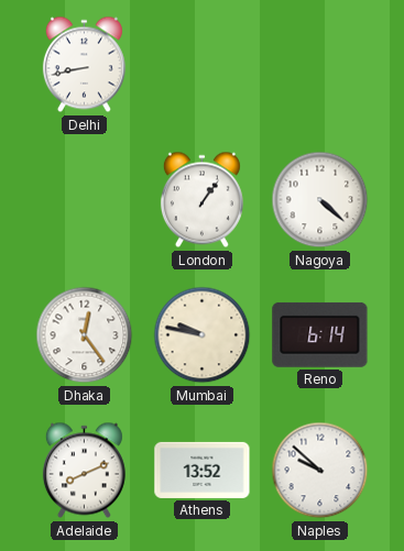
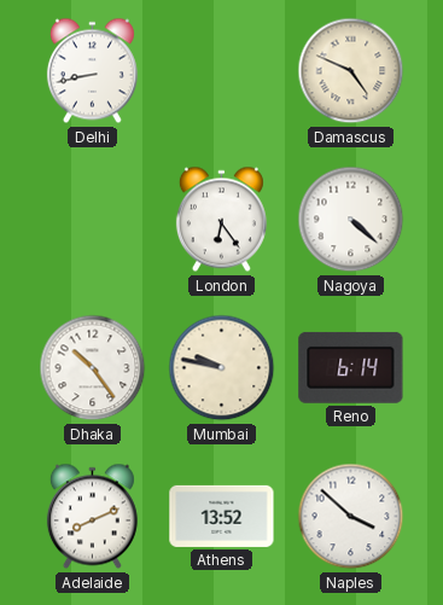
Damascus: none -> 4:49
London: 1:06 -> 6:24
Dhaka: 12:24 -> 10:24
Naples: 9:52 -> 3:52
